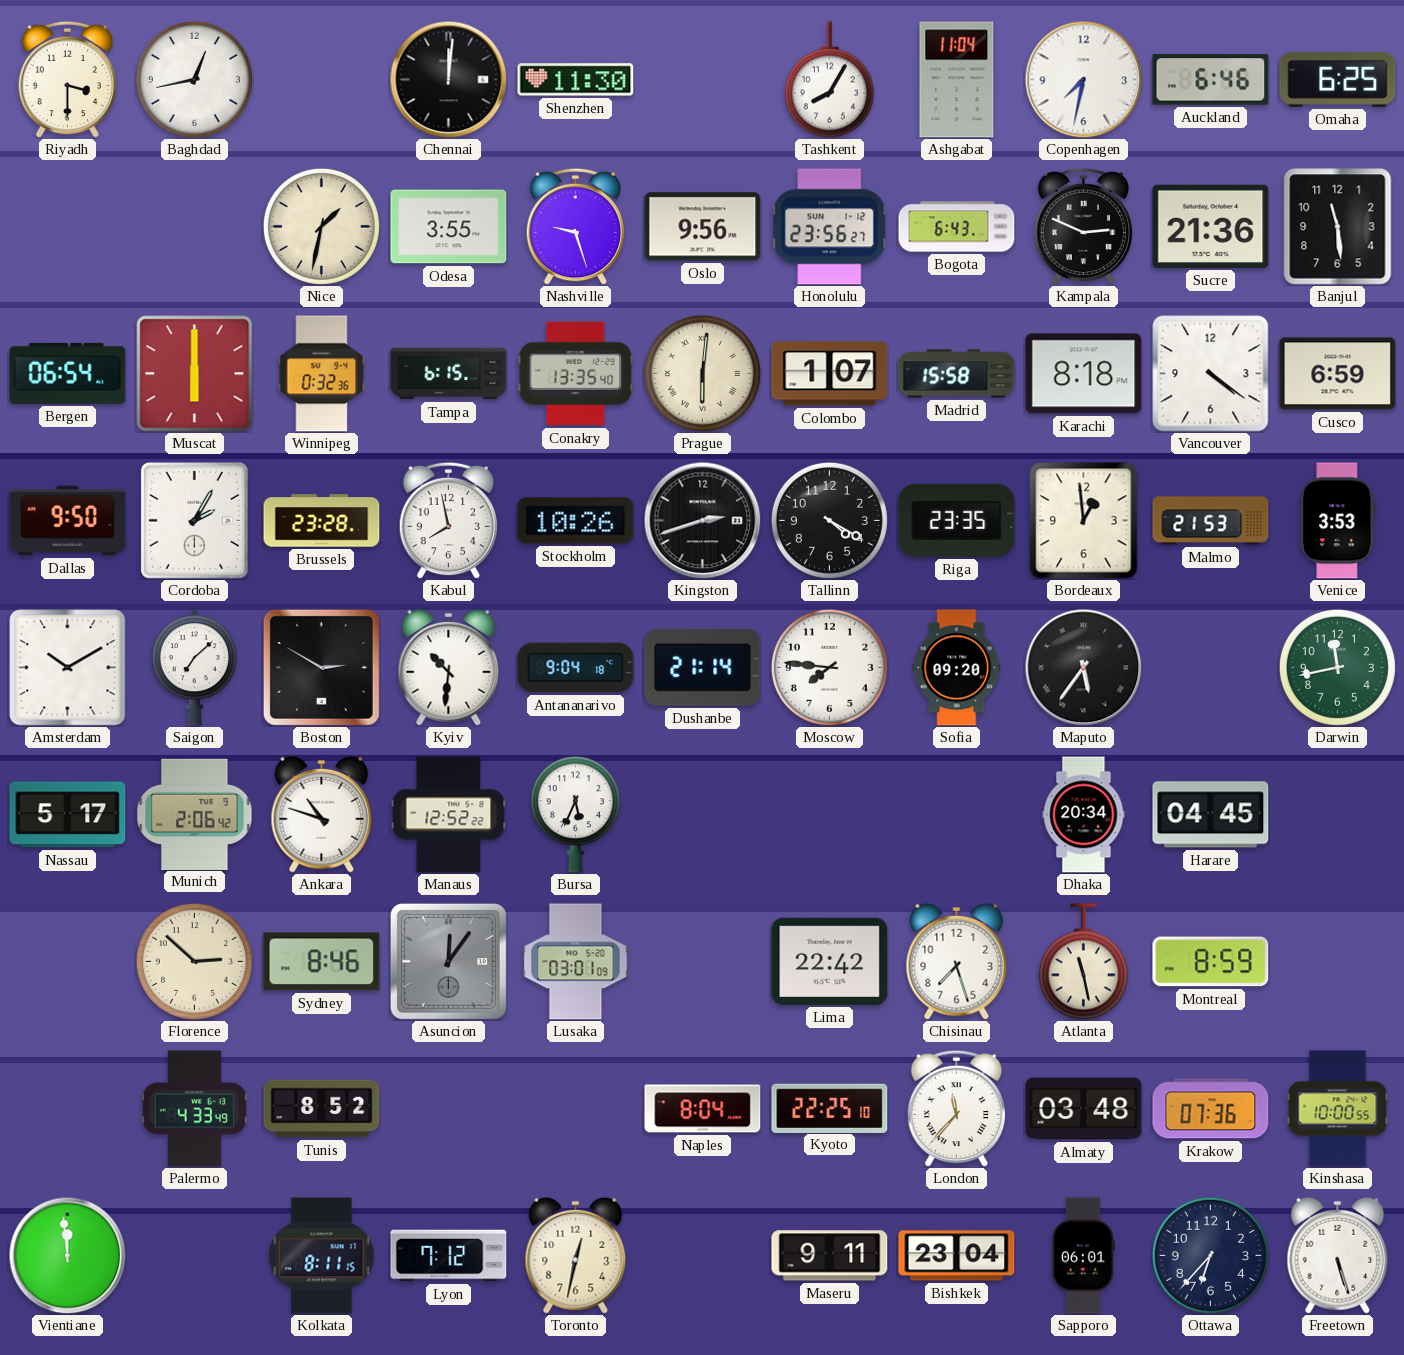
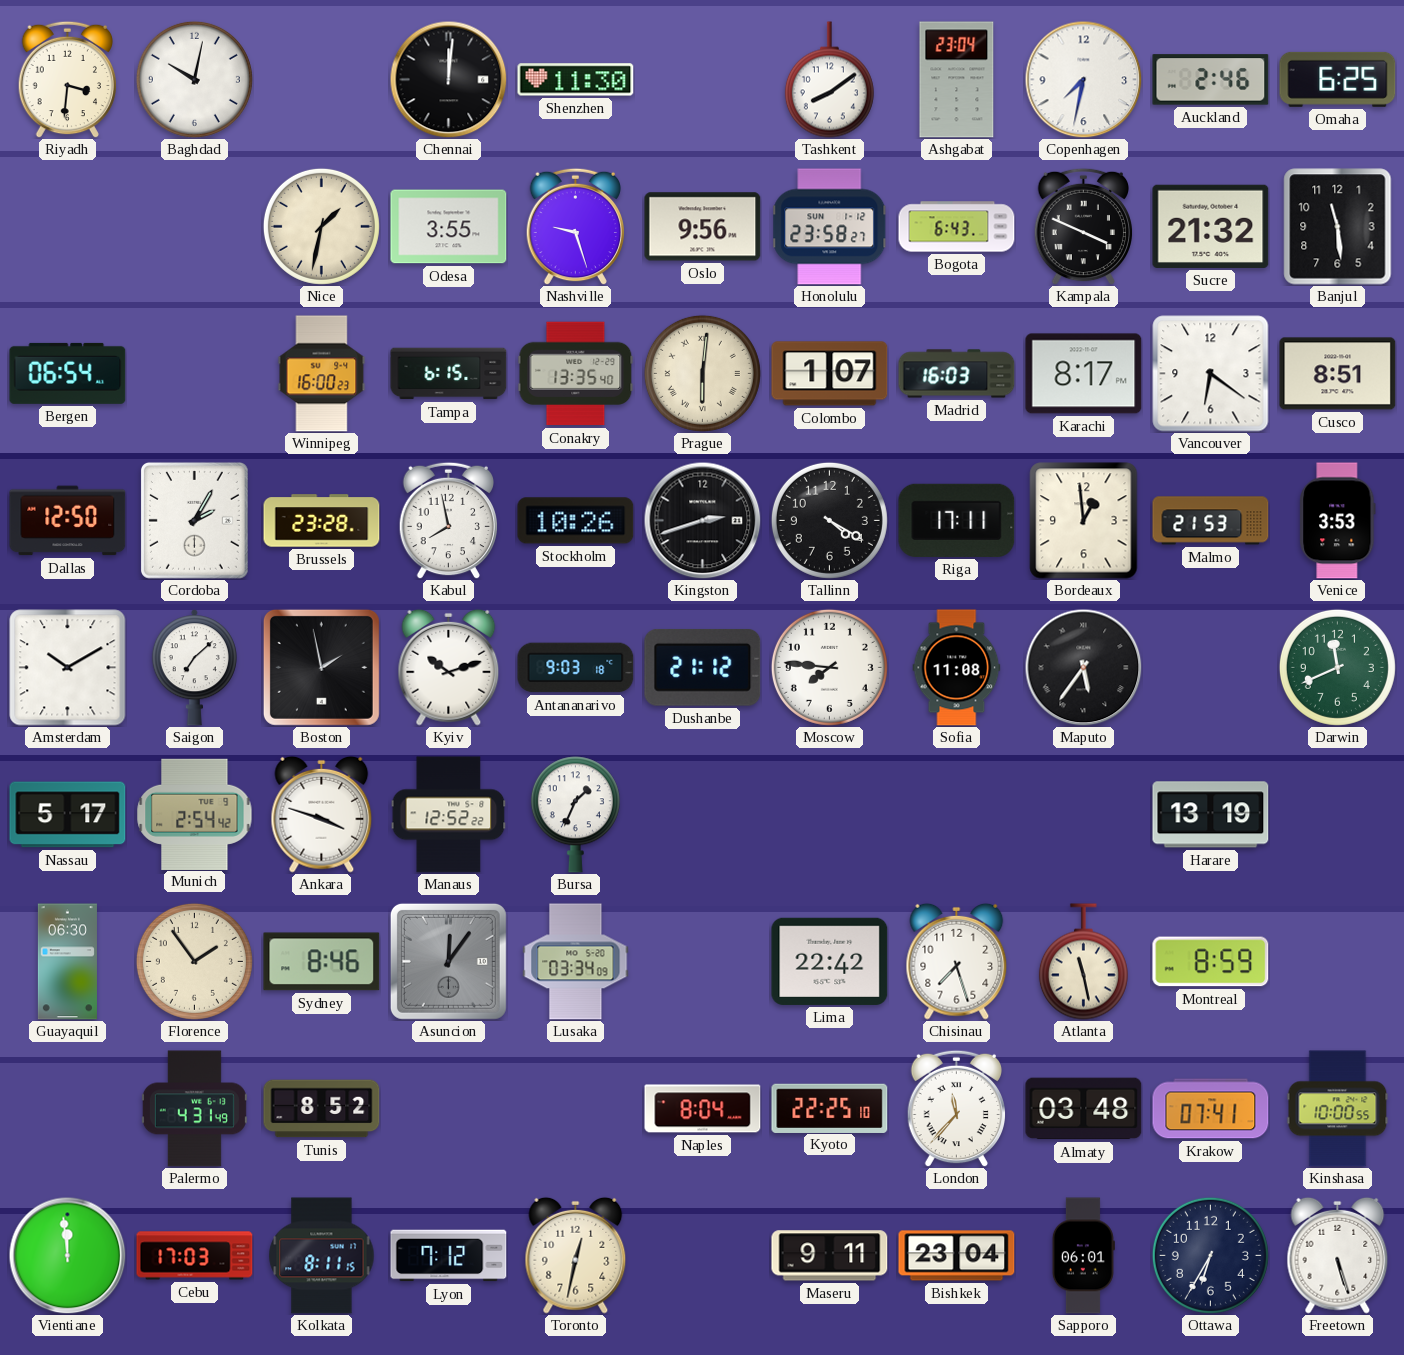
Riyadh: 3:30 -> 3:31
Baghdad: 12:43 -> 10:02
Tashkent: 8:05 -> 8:09
Ashgabat: 11:04 -> 23:04
Auckland: 6:46 -> 2:46
Honolulu: 23:56 -> 23:58
Kampala: 2:49 -> 3:49
Sucre: 21:36 -> 21:32
Muscat: 6:00 -> none
Winnipeg: 0:32 -> 16:00
Madrid: 15:58 -> 16:03
Karachi: 8:18 -> 8:17
Vancouver: 4:21 -> 6:21
Cusco: 6:59 -> 8:51
Dallas: 9:50 -> 12:50
Riga: 23:35 -> 17:11
Boston: 2:50 -> 1:58
Kyiv: 10:31 -> 10:12
Antananarivo: 9:04 -> 9:03
Dushanbe: 21:14 -> 21:12
Sofia: 09:20 -> 11:08
Darwin: 11:43 -> 11:41
Munich: 2:06 -> 2:54
Ankara: 10:48 -> 3:48
Bursa: 5:34 -> 1:34
Dhaka: 20:34 -> none
Harare: 04:45 -> 13:19
Guayaquil: none -> 06:30
Florence: 2:52 -> 1:54
Lusaka: 03:01 -> 03:34
Palermo: 4:33 -> 4:31
Krakow: 07:36 -> 07:41
Cebu: none -> 17:03
Ottawa: 6:37 -> 6:35
